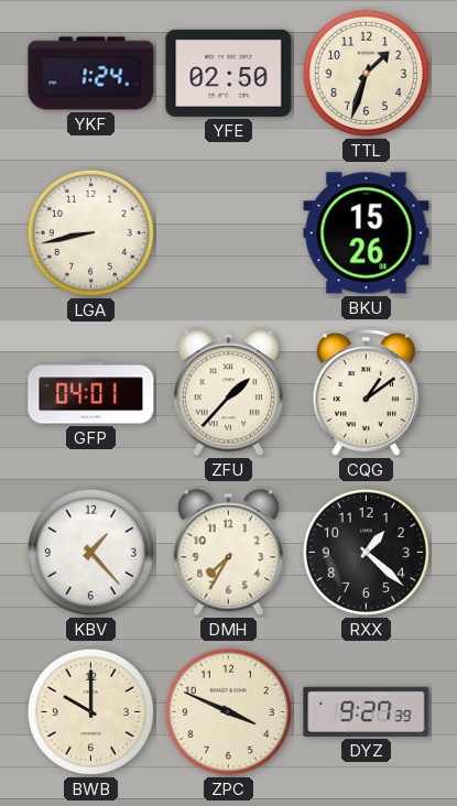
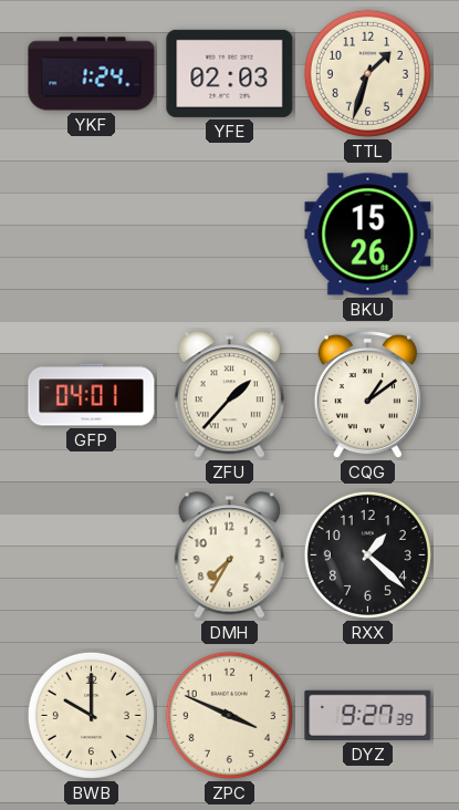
YFE: 02:50 -> 02:03
LGA: 8:43 -> none
KBV: 1:23 -> none
